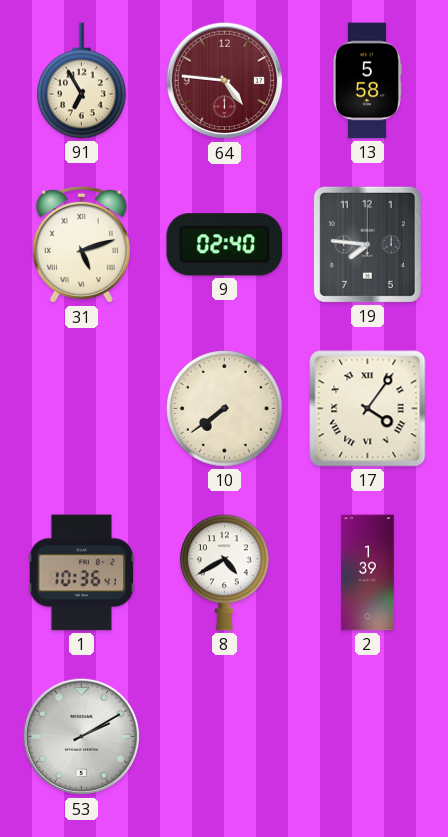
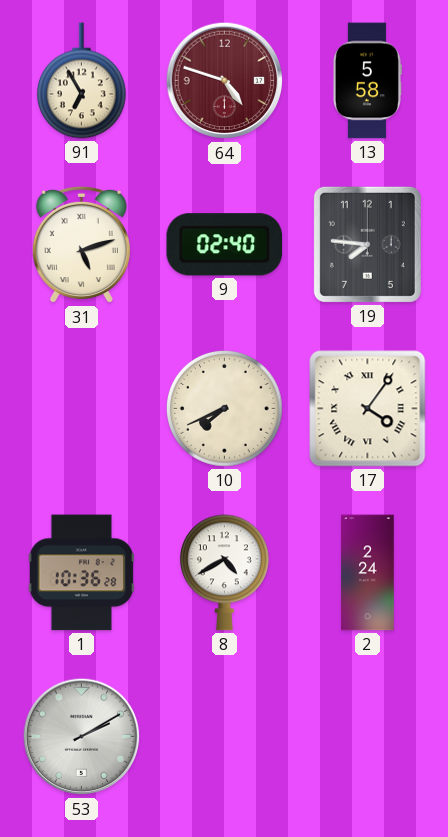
64: 4:46 -> 4:48
10: 7:39 -> 7:41
1: 10:36:41 -> 10:36:28
2: 1:39 -> 2:24
